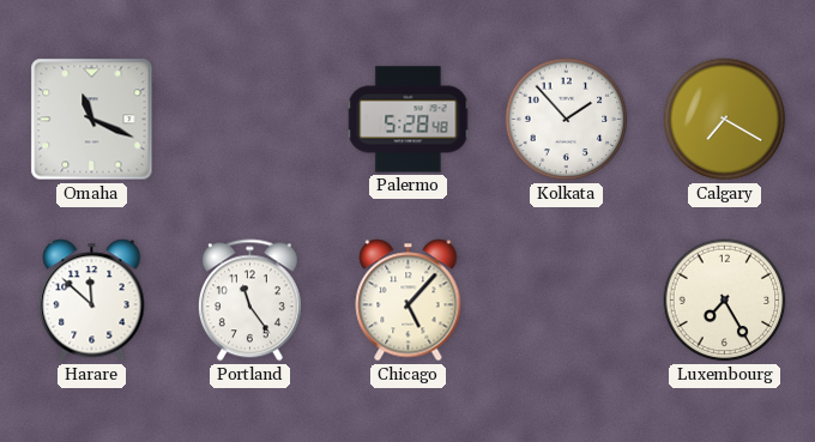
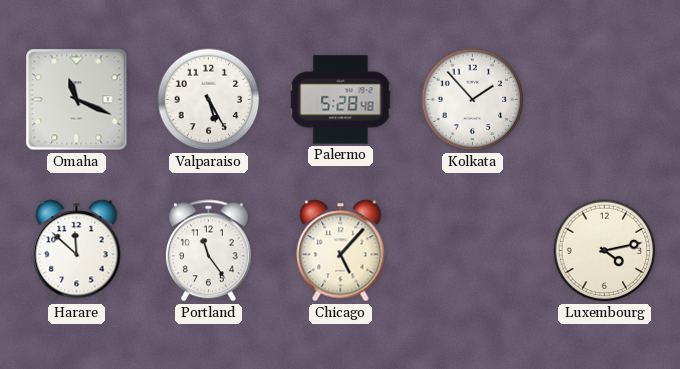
Valparaiso: none -> 5:25
Calgary: 7:20 -> none
Luxembourg: 7:25 -> 4:13
